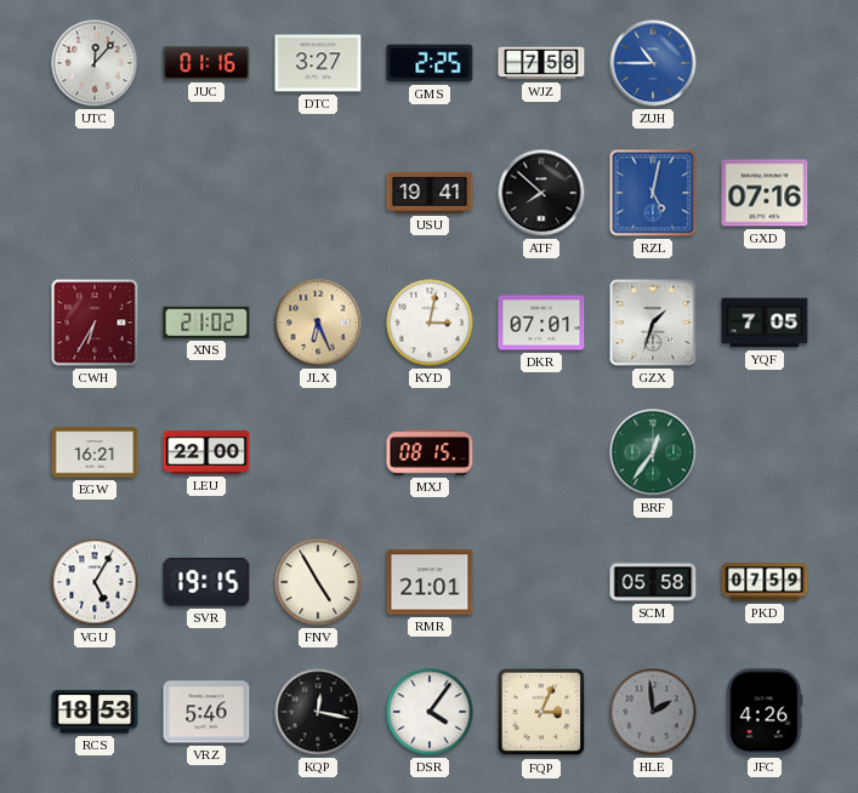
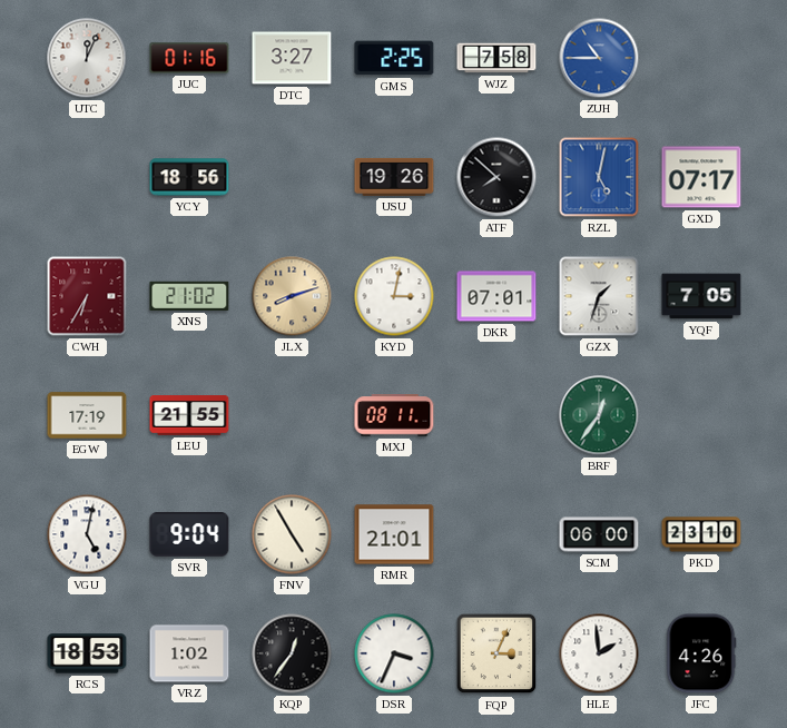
UTC: 12:07 -> 12:04
YCY: none -> 18:56
USU: 19:41 -> 19:26
GXD: 07:16 -> 07:17
JLX: 6:26 -> 8:12
EGW: 16:21 -> 17:19
LEU: 22:00 -> 21:55
MXJ: 08:15 -> 08:11
VGU: 5:05 -> 5:02
SVR: 19:15 -> 9:04
SCM: 05:58 -> 06:00
PKD: 07:59 -> 23:10
VRZ: 5:46 -> 1:02
KQP: 12:17 -> 12:36
DSR: 4:06 -> 3:34
HLE dial: grey -> white
